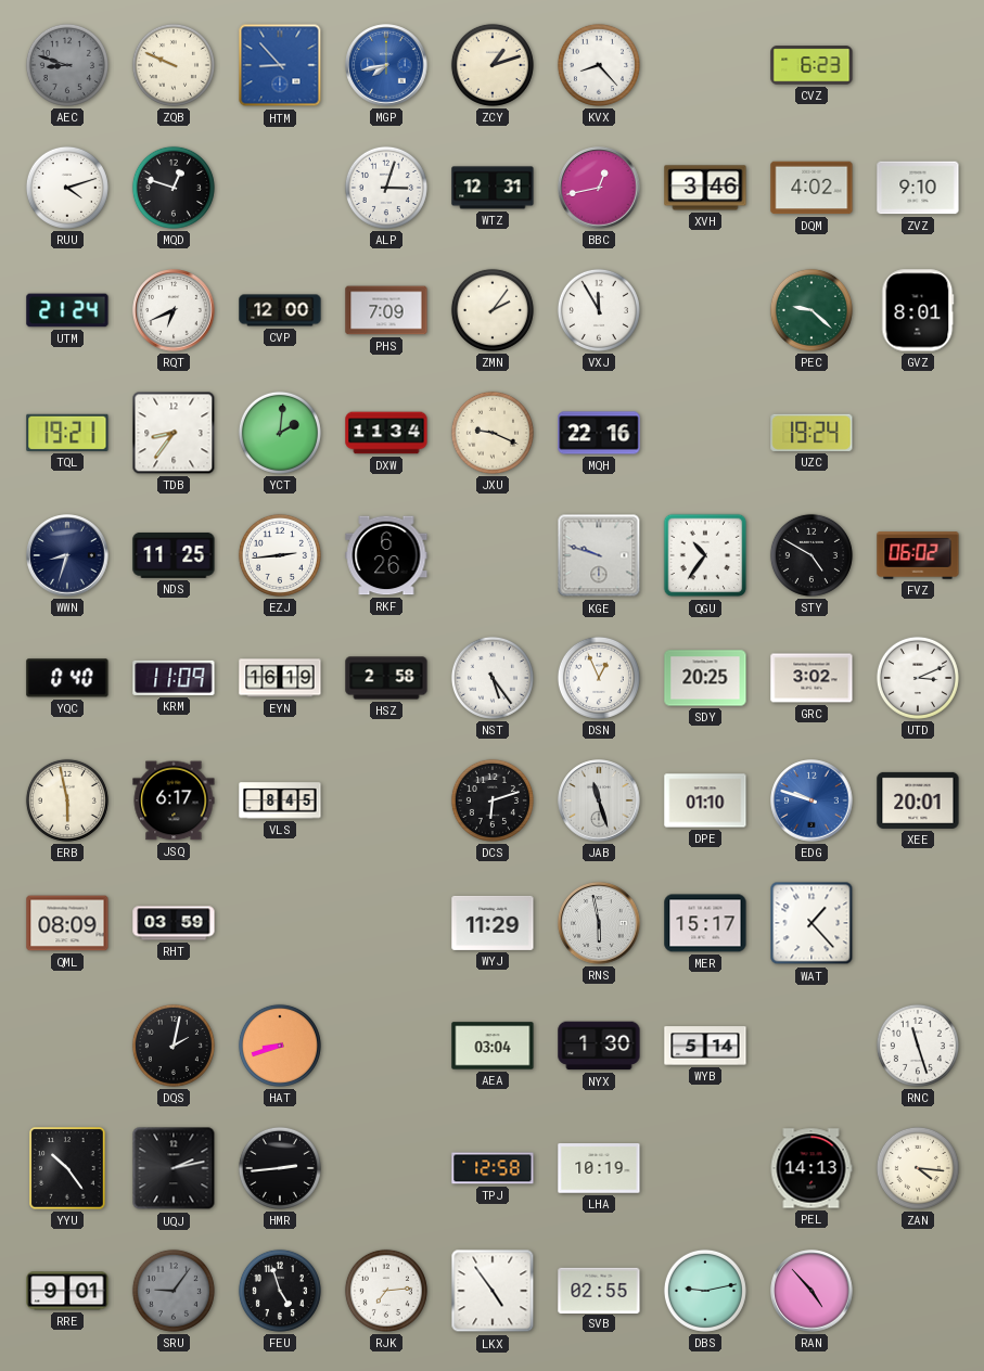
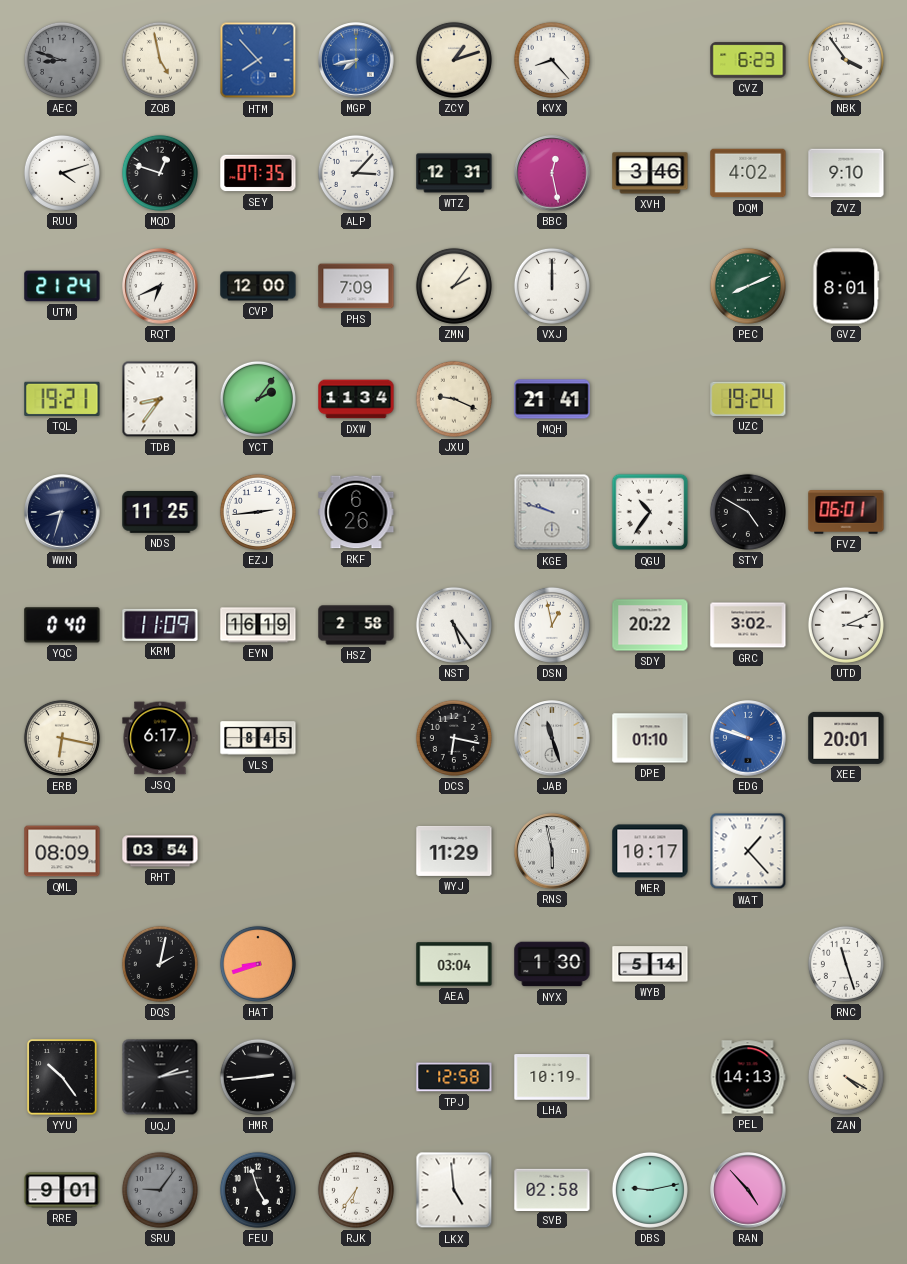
ZQB: 9:49 -> 4:58
HTM: 8:53 -> 7:53
NBK: none -> 3:54
SEY: none -> 07:35
ALP: 3:03 -> 3:07
BBC: 12:43 -> 12:28
VXJ: 11:55 -> 12:00
PEC: 9:22 -> 8:11
YCT: 2:01 -> 2:06
MQH: 22:16 -> 21:41
FVZ: 06:02 -> 06:01
DSN: 12:56 -> 12:58
SDY: 20:25 -> 20:22
ERB: 5:58 -> 6:17
DCS: 6:12 -> 6:17
RHT: 03:59 -> 03:54
MER: 15:17 -> 10:17
ZAN: 4:16 -> 4:20
RJK: 7:14 -> 6:36
LKX: 4:54 -> 4:59
SVB: 02:55 -> 02:58
